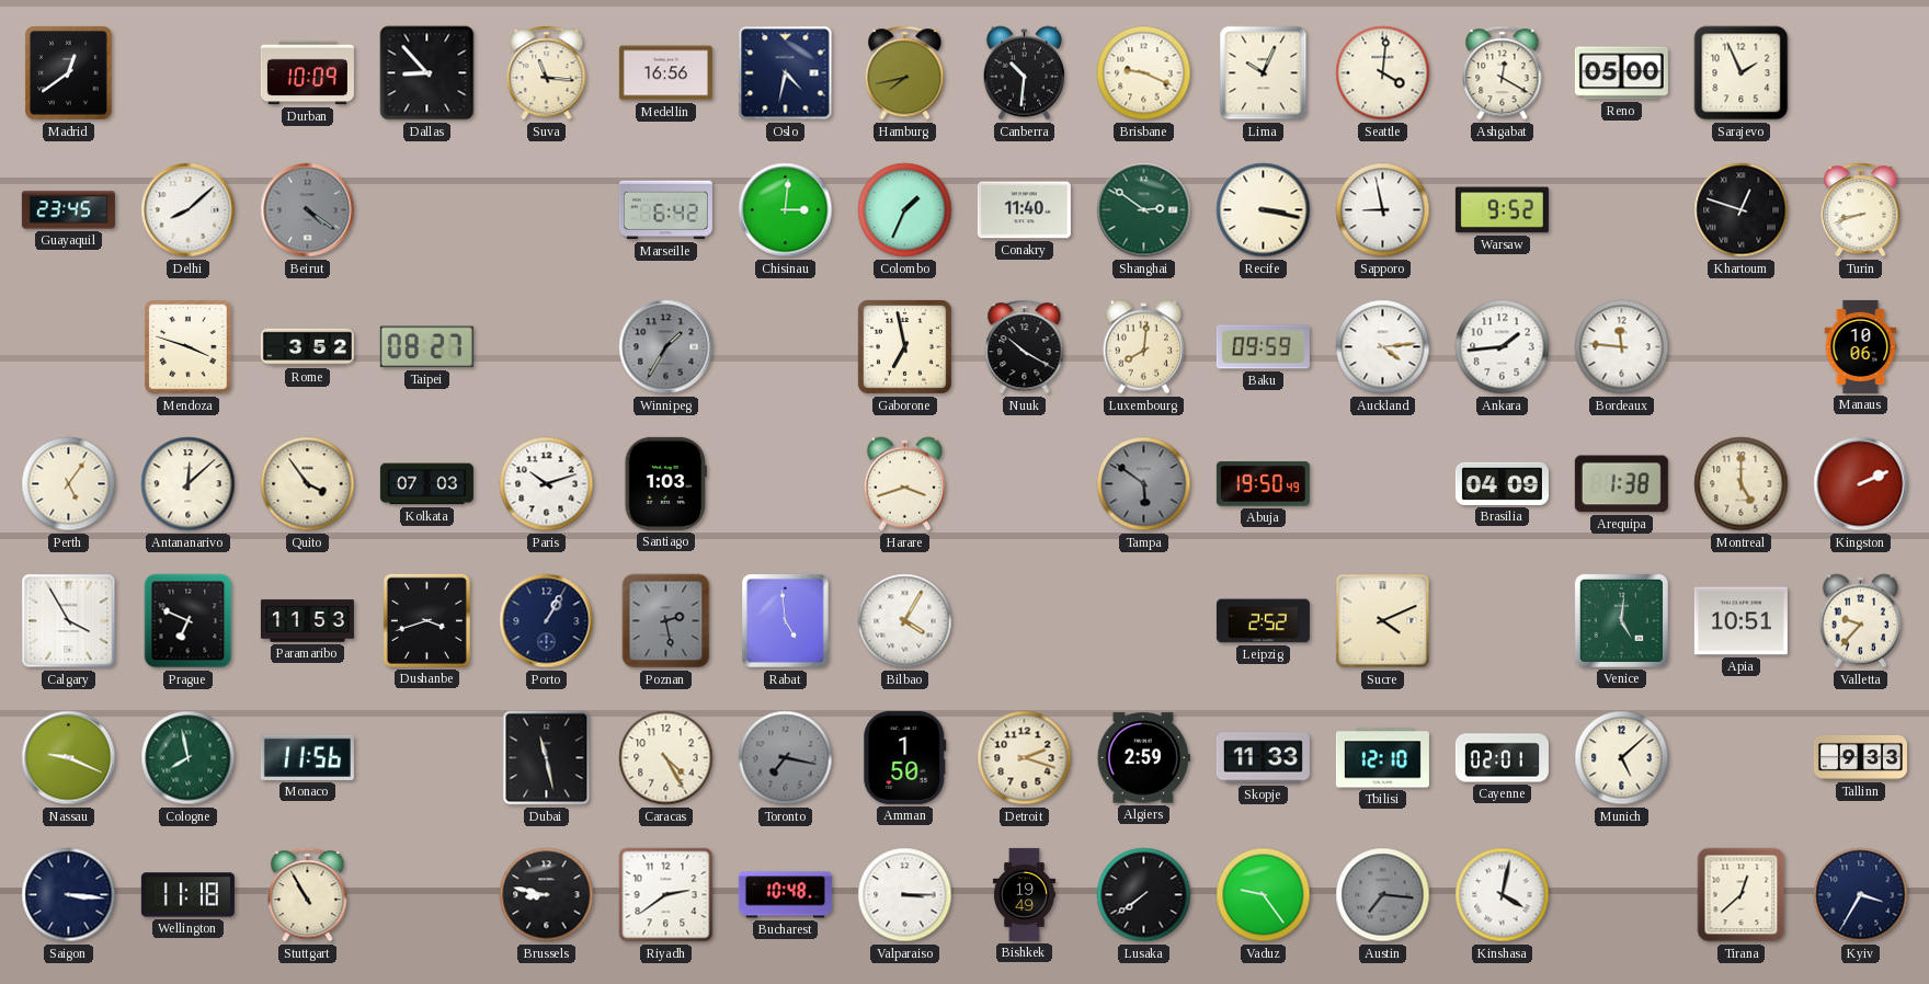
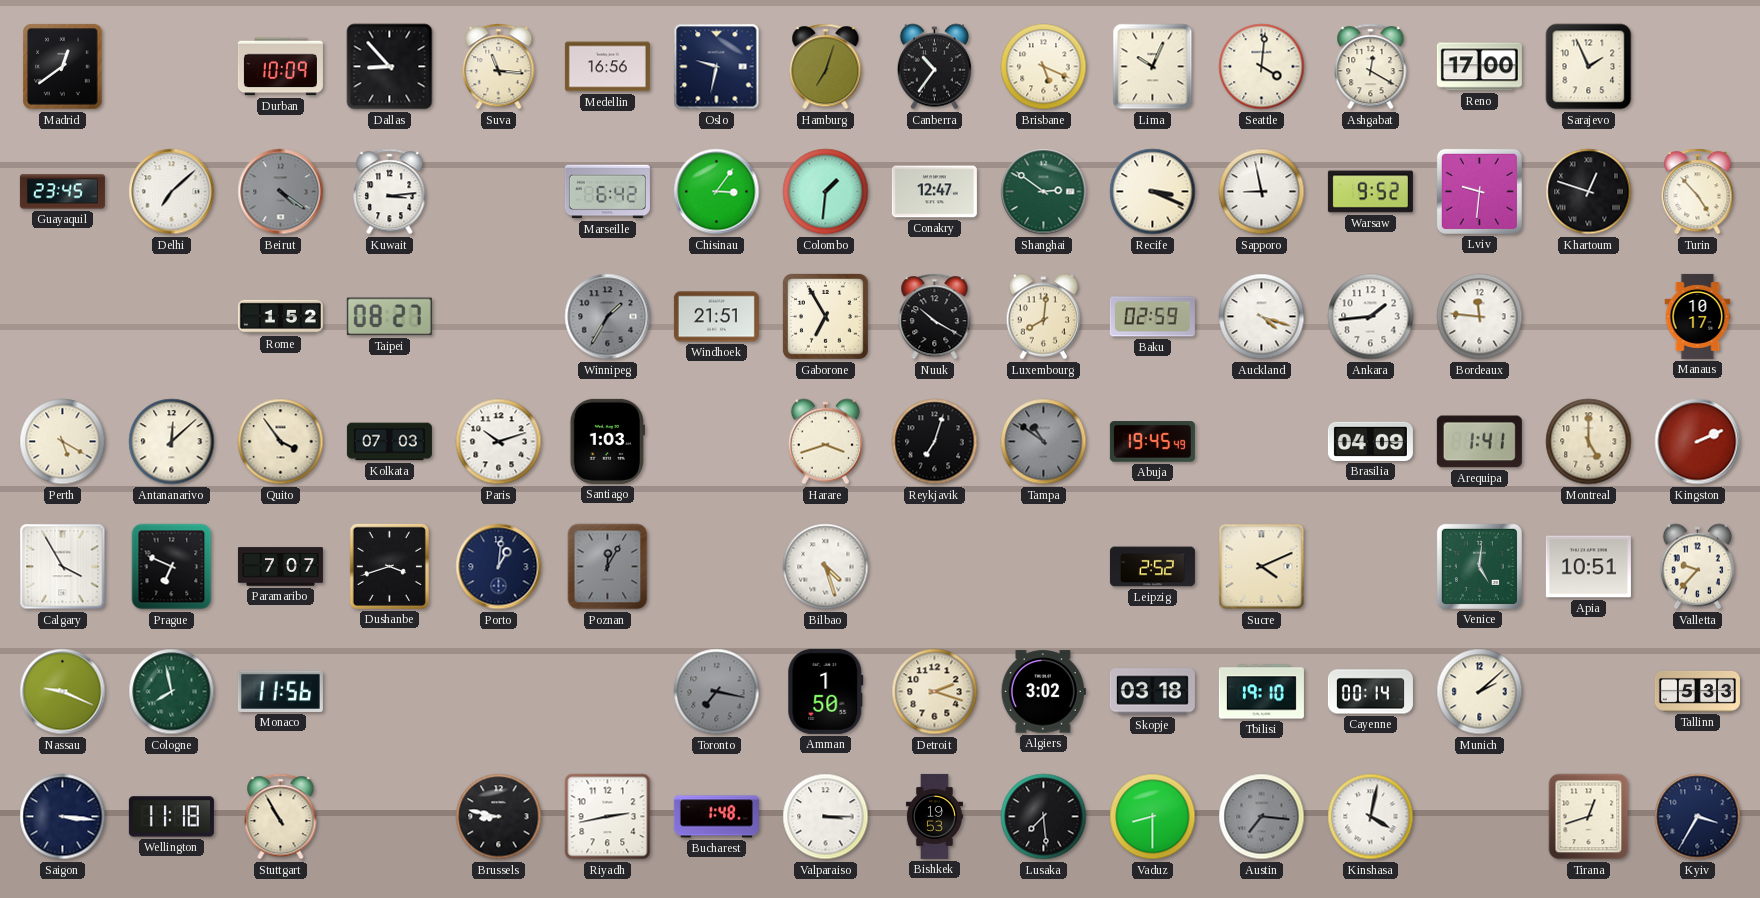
Oslo: 4:32 -> 9:32
Hamburg: 7:43 -> 7:03
Canberra: 10:31 -> 10:36
Brisbane: 9:19 -> 5:19
Reno: 05:00 -> 17:00
Delhi: 8:08 -> 7:08
Kuwait: none -> 3:14
Chisinau: 3:01 -> 3:06
Colombo: 1:34 -> 1:31
Conakry: 11:40 -> 12:47
Recife: 3:17 -> 3:19
Lviv: none -> 9:31
Turin: 8:42 -> 4:53
Mendoza: 3:48 -> none
Rome: 3:52 -> 1:52
Windhoek: none -> 21:51
Gaborone: 6:58 -> 6:55
Baku: 09:59 -> 02:59
Auckland: 4:14 -> 4:18
Manaus: 10:06 -> 10:17
Perth: 5:06 -> 5:20
Reykjavik: none -> 7:03
Tampa: 5:51 -> 10:51
Abuja: 19:50 -> 19:45
Arequipa: 1:38 -> 1:41
Paramaribo: 11:53 -> 7:07
Porto: 1:05 -> 1:01
Poznan: 2:28 -> 12:05
Rabat: 4:59 -> none
Bilbao: 4:05 -> 4:27
Dubai: 11:28 -> none
Caracas: 4:25 -> none
Algiers: 2:59 -> 3:02
Skopje: 11:33 -> 03:18
Tbilisi: 12:10 -> 19:10
Cayenne: 02:01 -> 00:14
Munich: 5:08 -> 2:08
Tallinn: 9:33 -> 5:33
Riyadh: 2:39 -> 2:43
Bucharest: 10:48 -> 1:48
Bishkek: 19:49 -> 19:53
Lusaka: 7:39 -> 7:29
Vaduz: 9:24 -> 8:30
Tirana: 12:38 -> 12:42
